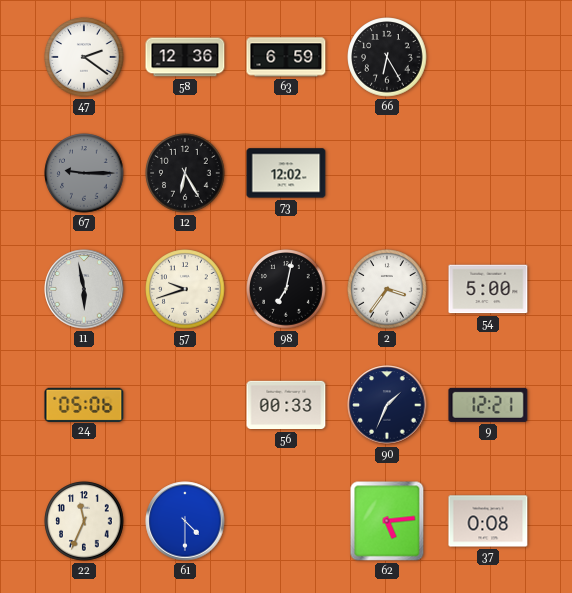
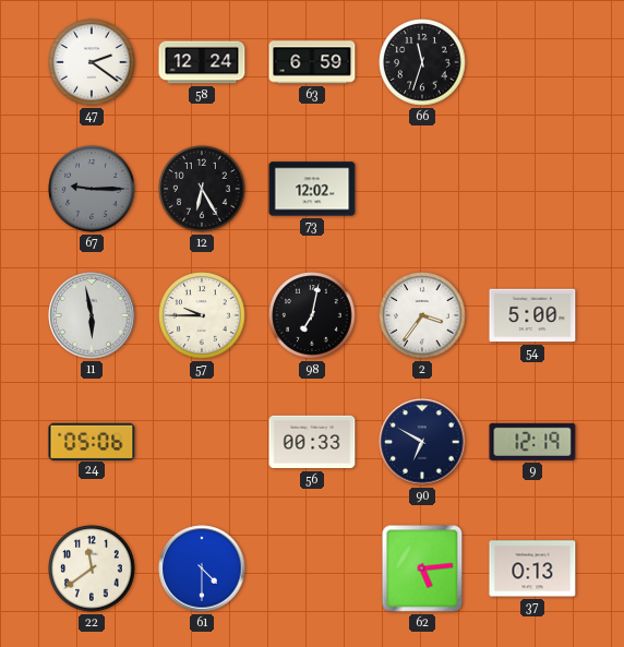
58: 12:36 -> 12:24
66: 6:25 -> 11:33
57: 9:42 -> 9:45
90: 1:34 -> 6:50
9: 12:21 -> 12:19
22: 11:34 -> 11:39
37: 0:08 -> 0:13
